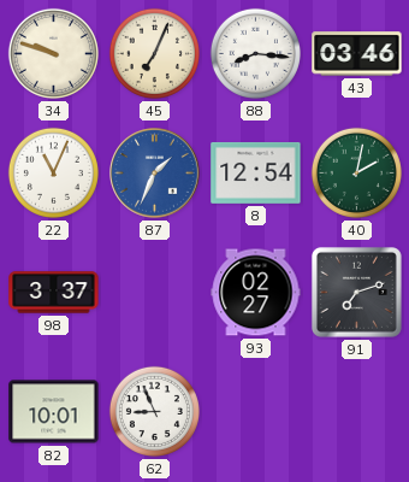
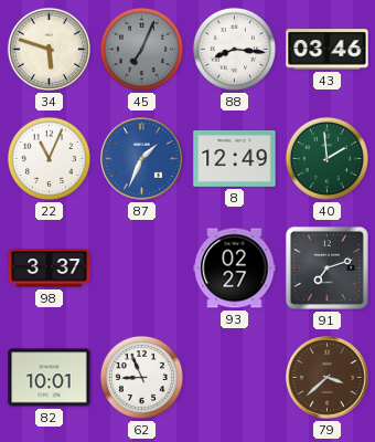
34: 9:48 -> 5:48
45 dial: cream -> grey
8: 12:54 -> 12:49
40: 2:02 -> 1:59
79: none -> 3:38
